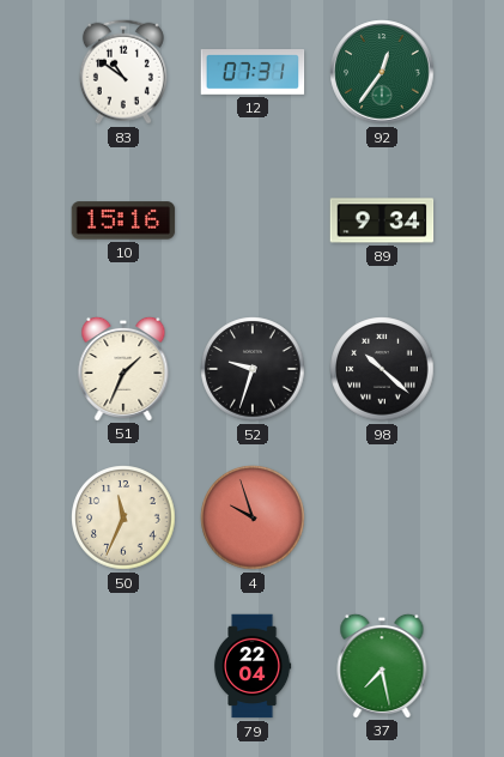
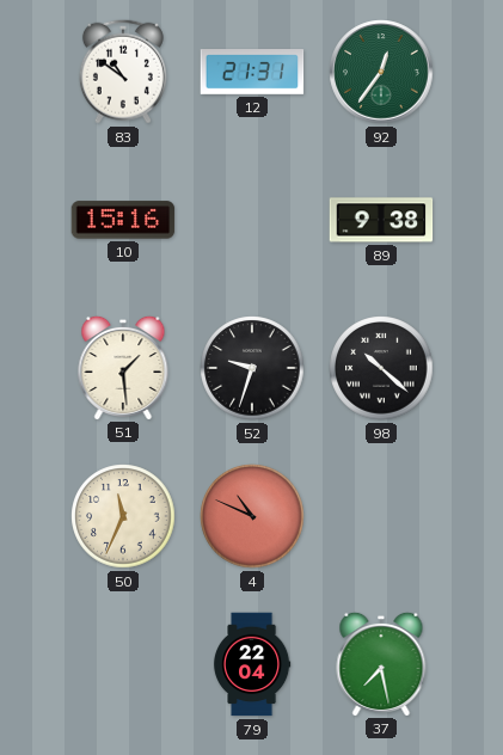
12: 07:31 -> 21:31
89: 9:34 -> 9:38
51: 1:34 -> 1:29
4: 9:57 -> 10:49
